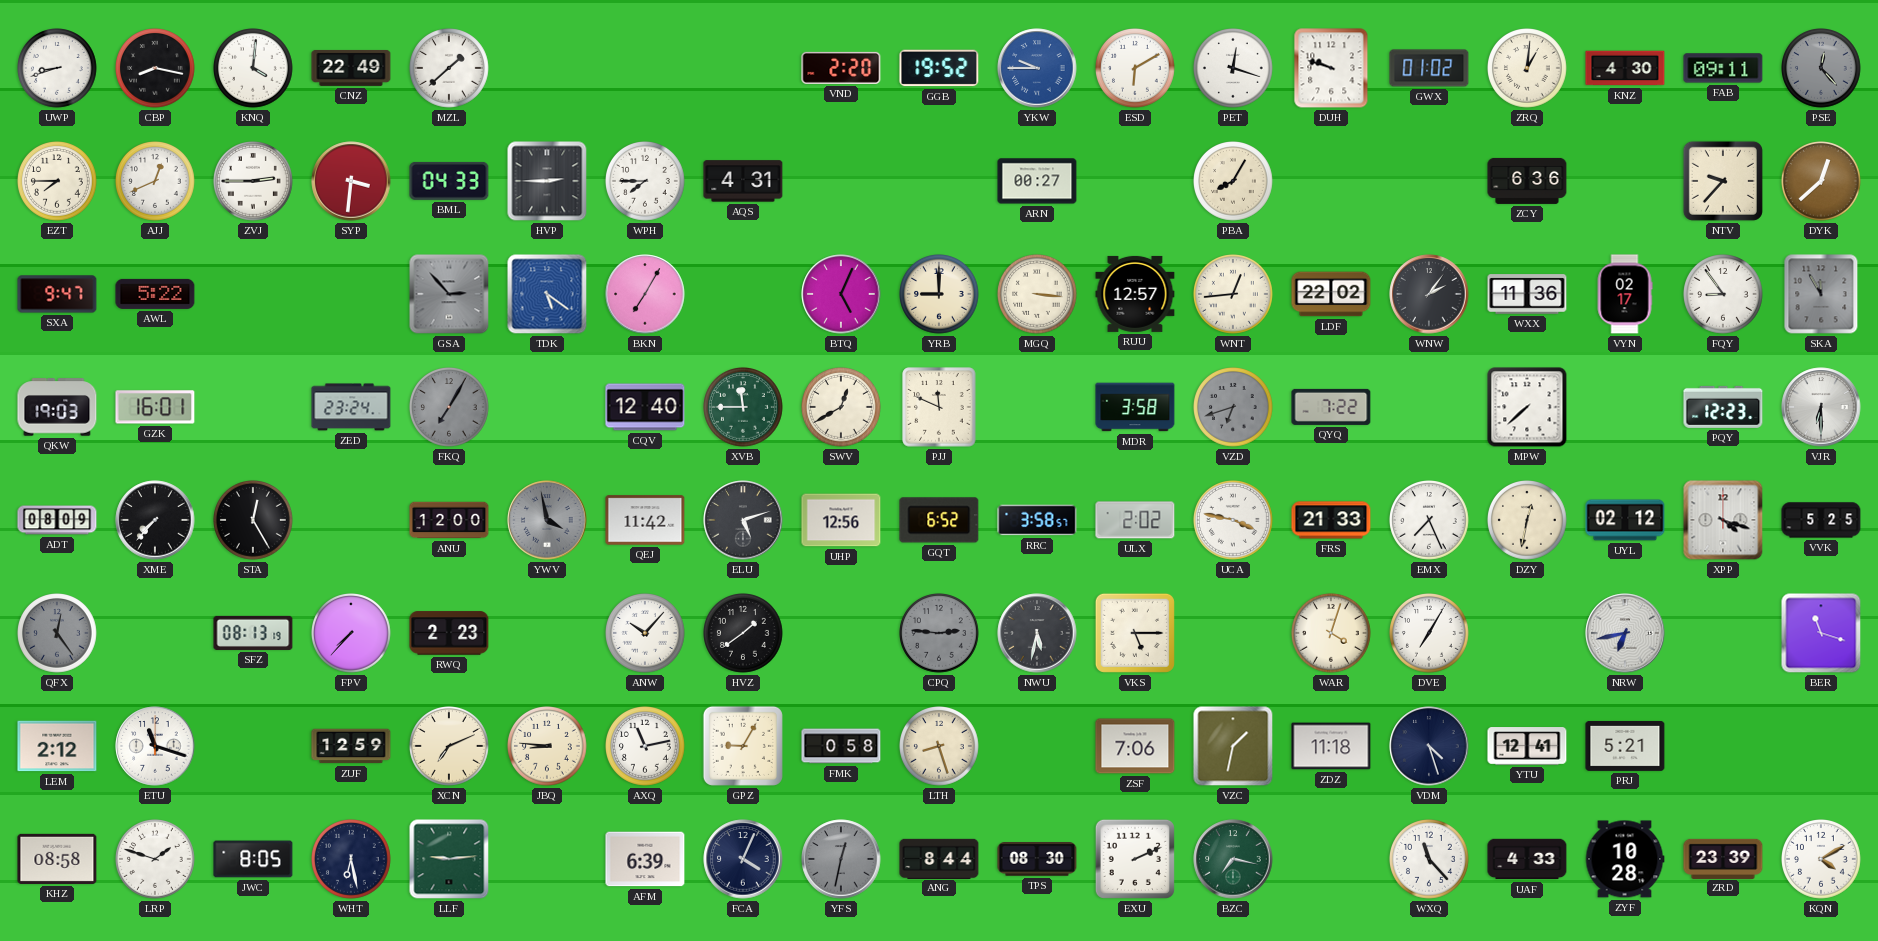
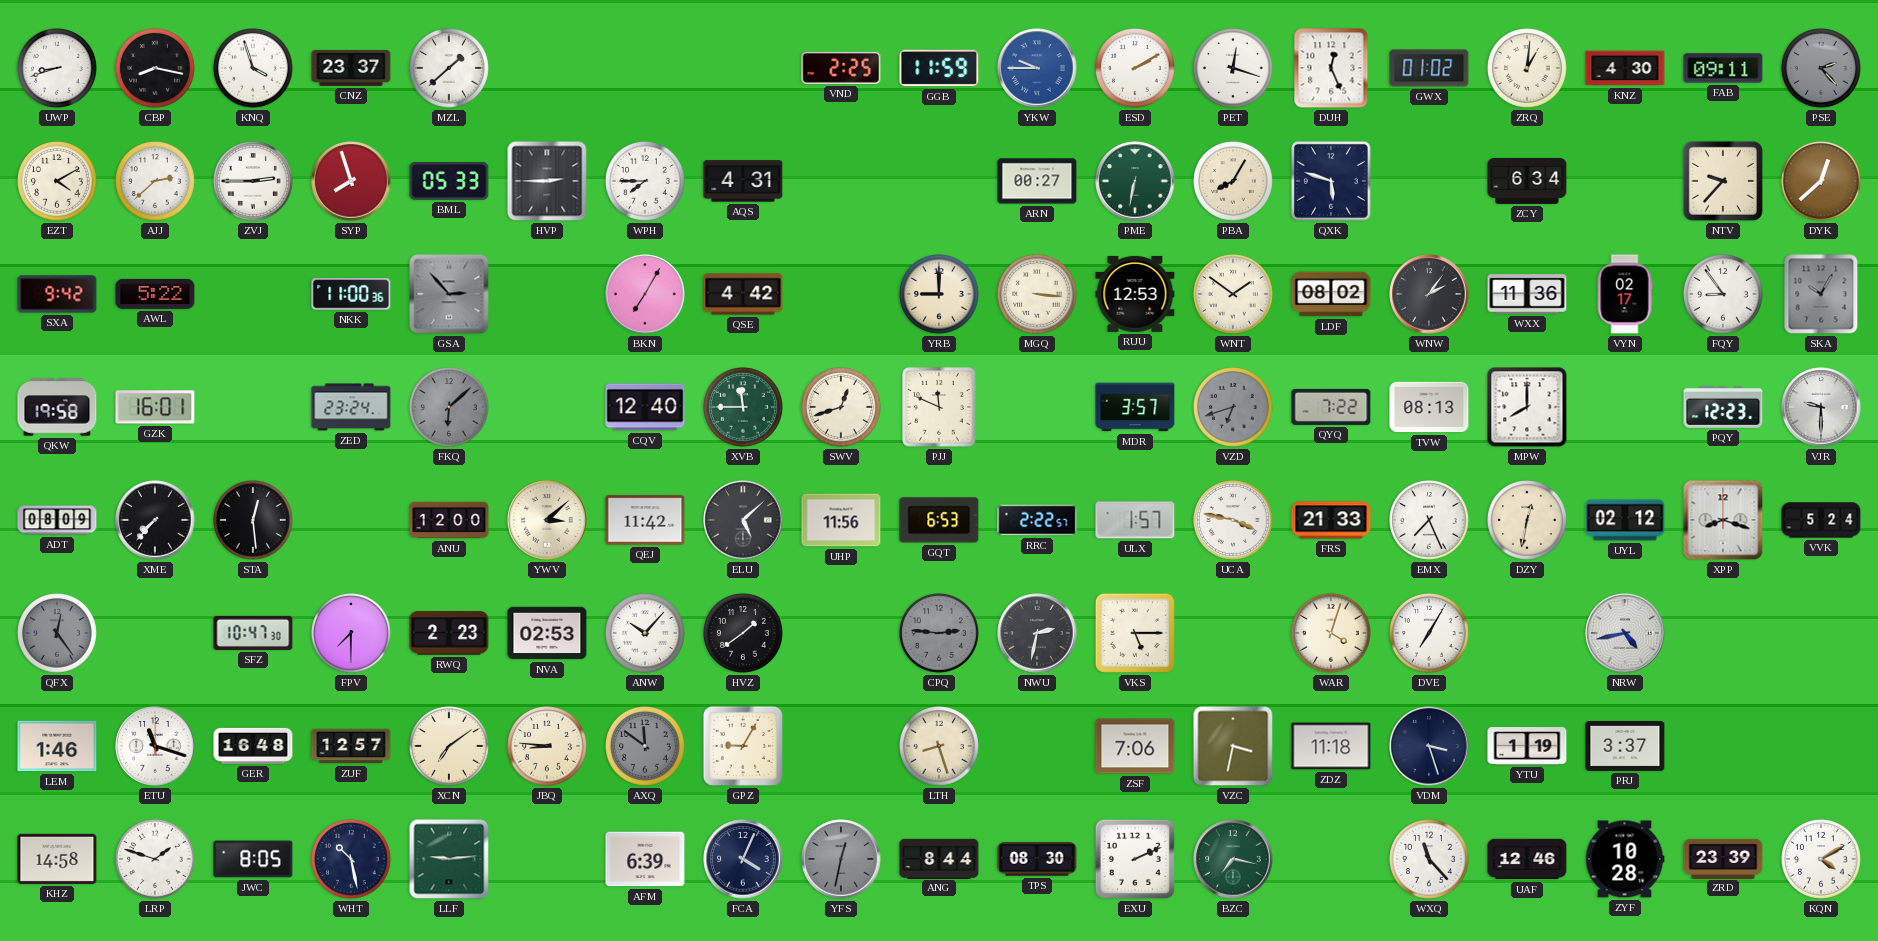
KNQ: 4:01 -> 3:57
CNZ: 22:49 -> 23:37
VND: 2:20 -> 2:25
GGB: 19:52 -> 11:59
ESD: 6:10 -> 2:10
DUH: 9:48 -> 12:26
PSE: 12:23 -> 2:23
EZT: 7:45 -> 4:10
AJJ: 12:41 -> 2:38
SYP: 3:31 -> 7:57
BML: 04:33 -> 05:33
PME: none -> 6:32
QXK: none -> 5:48
ZCY: 6:36 -> 6:34
SXA: 9:47 -> 9:42
NKK: none -> 11:00
TDK: 5:21 -> none
QSE: none -> 4:42
BTQ: 5:04 -> none
RUU: 12:57 -> 12:53
WNT: 12:44 -> 1:51
LDF: 22:02 -> 08:02
SKA: 11:55 -> 10:05
QKW: 19:03 -> 19:58
FKQ: 7:05 -> 6:08
SWV: 12:40 -> 12:42
MDR: 3:58 -> 3:57
TVW: none -> 08:13
MPW: 7:38 -> 8:00
VJR: 6:30 -> 9:30
STA: 12:25 -> 12:29
YWV: 3:58 -> 3:08
YWV dial: grey -> cream
ELU: 5:12 -> 5:08
UHP: 12:56 -> 11:56
GQT: 6:52 -> 6:53
RRC: 3:58 -> 2:22
ULX: 2:02 -> 1:57
XPP: 4:18 -> 8:18
VVK: 5:25 -> 5:24
SFZ: 08:13 -> 10:47
FPV: 7:37 -> 7:30
NVA: none -> 02:53
NWU: 5:32 -> 2:32
NRW: 6:43 -> 4:43
BER: 11:18 -> none
LEM: 2:12 -> 1:46
GER: none -> 16:48
ZUF: 12:59 -> 12:57
XCN: 7:11 -> 7:09
AXQ: 11:13 -> 11:51
AXQ dial: white -> grey
FMK: 0:58 -> none
VZC: 1:32 -> 3:32
VDM: 4:27 -> 3:27
YTU: 12:41 -> 1:19
PRJ: 5:21 -> 3:37
KHZ: 08:58 -> 14:58
WHT: 6:28 -> 10:28
UAF: 4:33 -> 12:46
